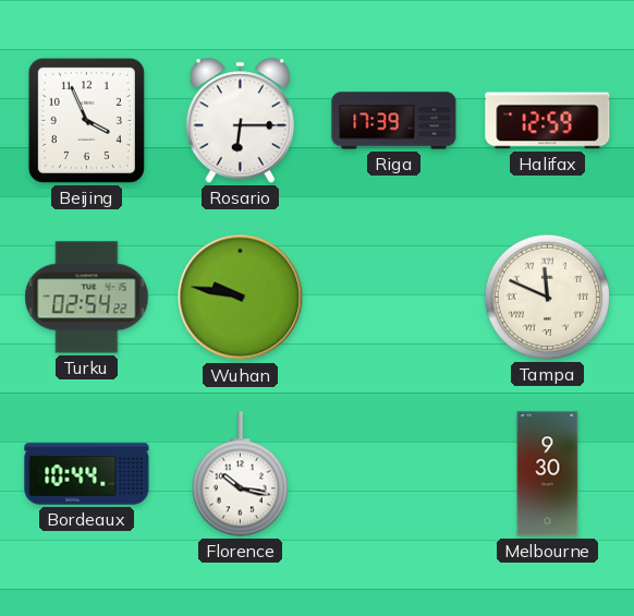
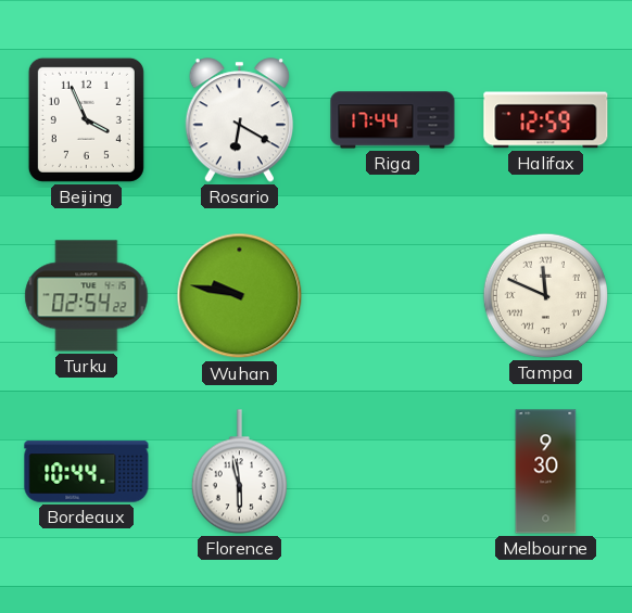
Rosario: 6:15 -> 6:20
Riga: 17:39 -> 17:44
Florence: 10:17 -> 5:58
